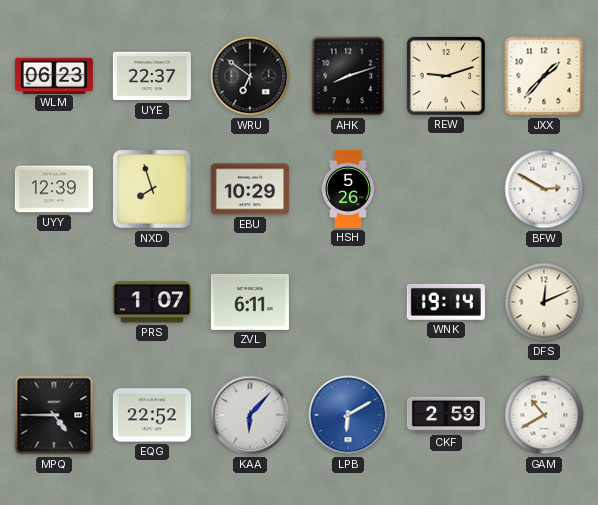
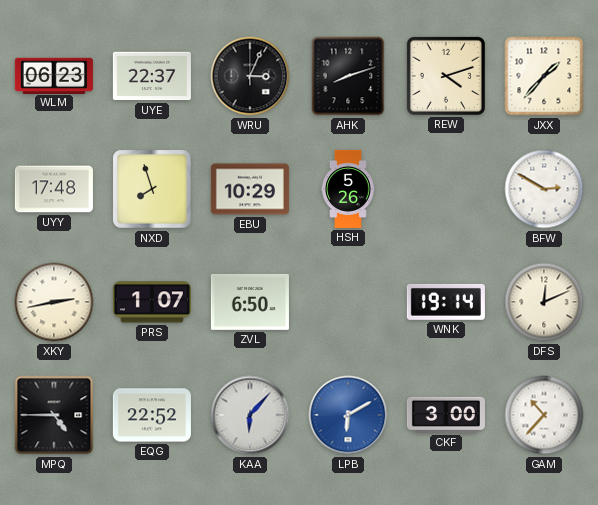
WRU: 6:51 -> 3:04
REW: 9:12 -> 4:12
UYY: 12:39 -> 17:48
XKY: none -> 2:43
ZVL: 6:11 -> 6:50
CKF: 2:59 -> 3:00
GAM: 10:40 -> 10:37
